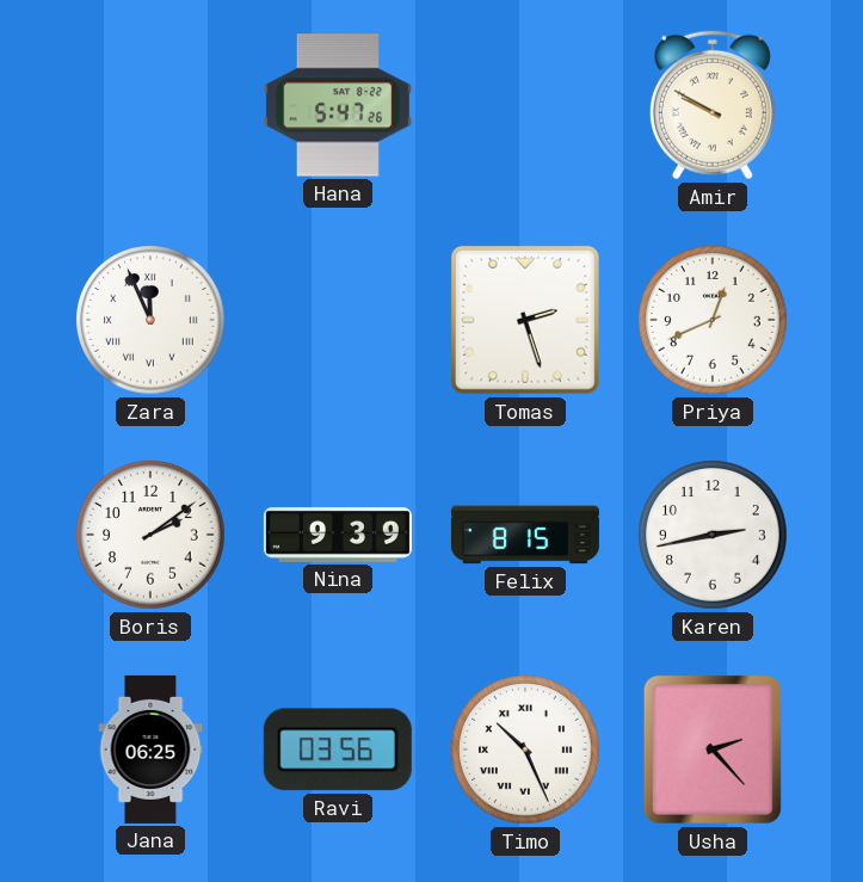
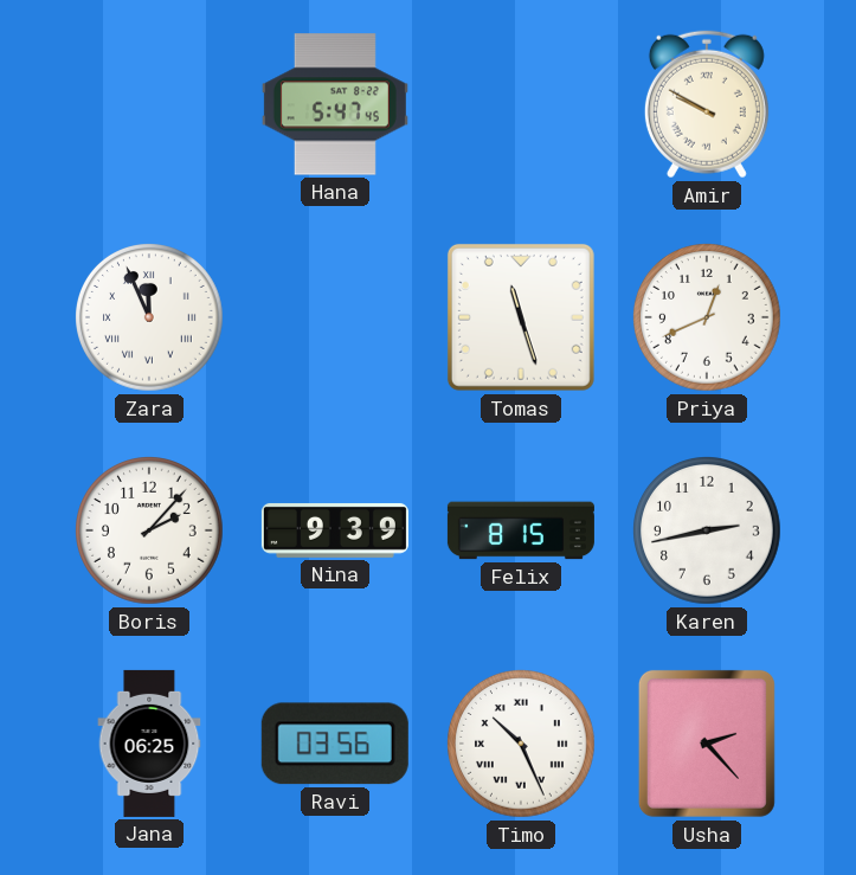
Hana: 5:47:26 -> 5:47:45
Tomas: 2:27 -> 11:27
Boris: 2:09 -> 2:07
